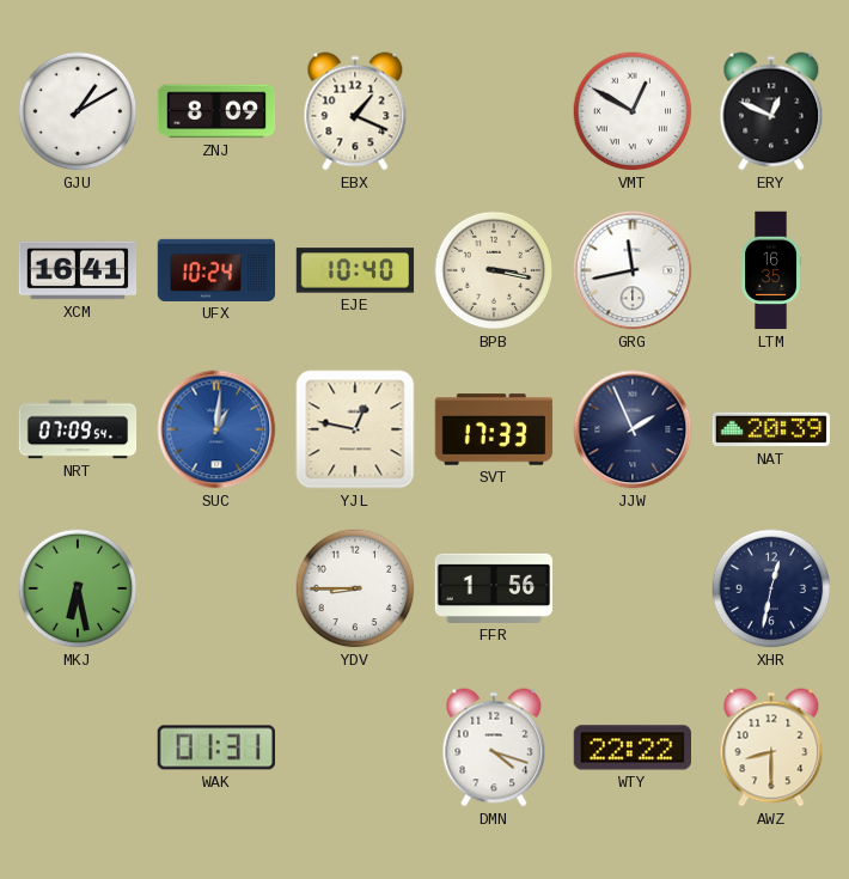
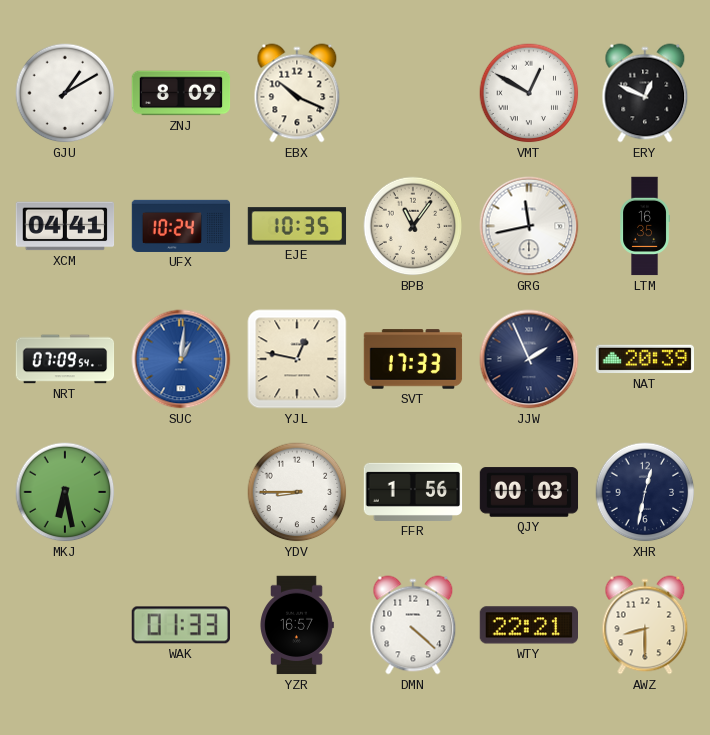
EBX: 1:19 -> 10:19
XCM: 16:41 -> 04:41
EJE: 10:40 -> 10:35
BPB: 3:17 -> 11:06
QJY: none -> 00:03
WAK: 01:31 -> 01:33
YZR: none -> 16:57
DMN: 4:18 -> 4:22
WTY: 22:22 -> 22:21
